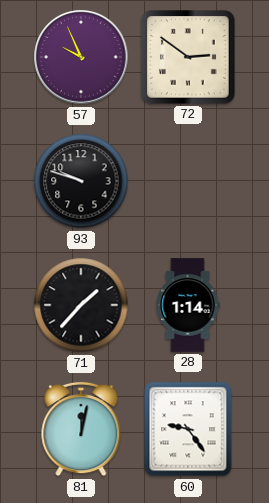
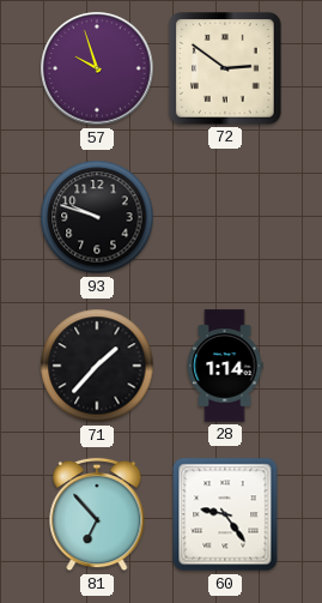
57: 9:56 -> 9:57
81: 12:02 -> 6:53
